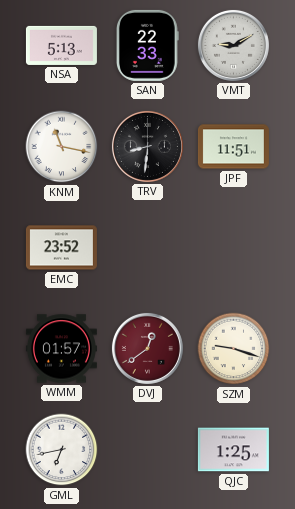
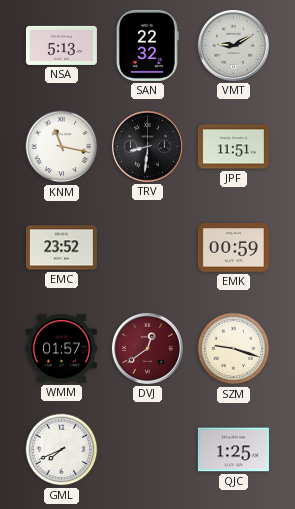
SAN: 22:33 -> 22:32
EMK: none -> 00:59
GML: 6:43 -> 7:41
